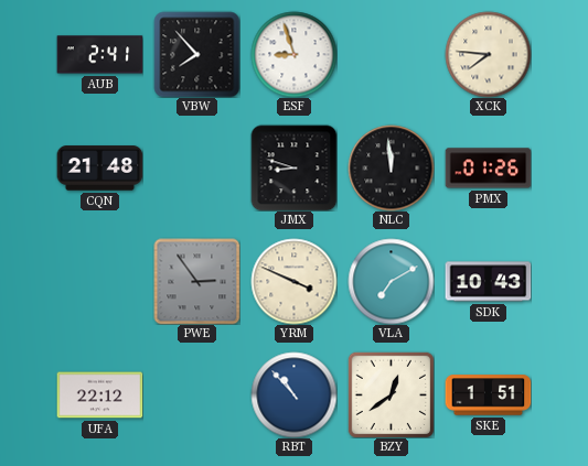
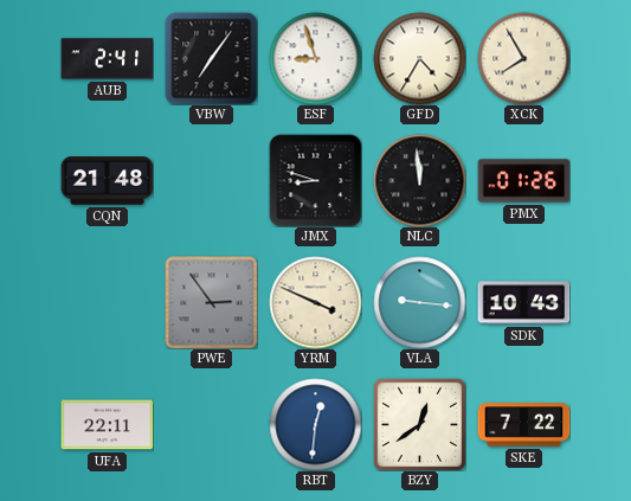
VBW: 7:53 -> 7:06
GFD: none -> 4:35
XCK: 7:46 -> 7:55
VLA: 7:10 -> 9:16
UFA: 22:12 -> 22:11
RBT: 10:53 -> 12:31
SKE: 1:51 -> 7:22
